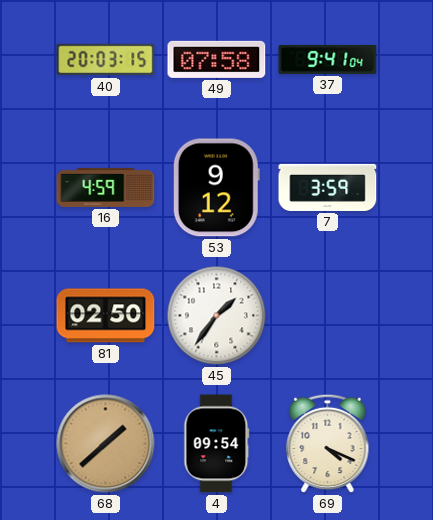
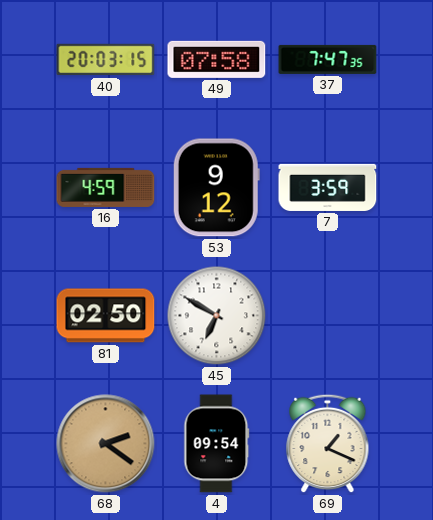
37: 9:41 -> 7:47
45: 1:36 -> 6:50
68: 1:38 -> 2:21
69: 4:19 -> 1:19
